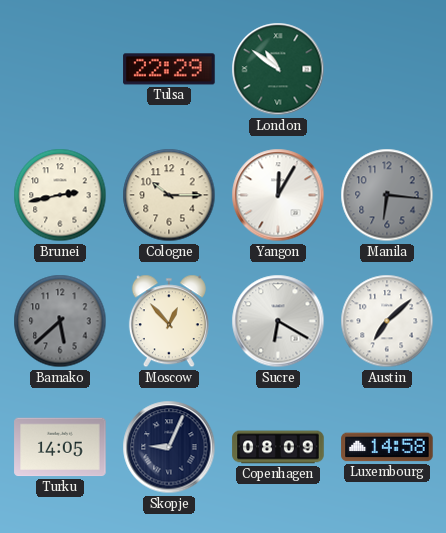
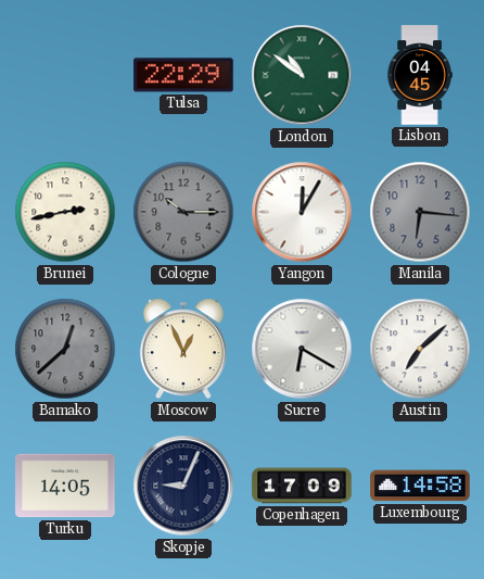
Lisbon: none -> 04:45
Cologne dial: cream -> grey
Bamako: 5:38 -> 12:38
Moscow: 12:53 -> 12:56
Copenhagen: 08:09 -> 17:09
